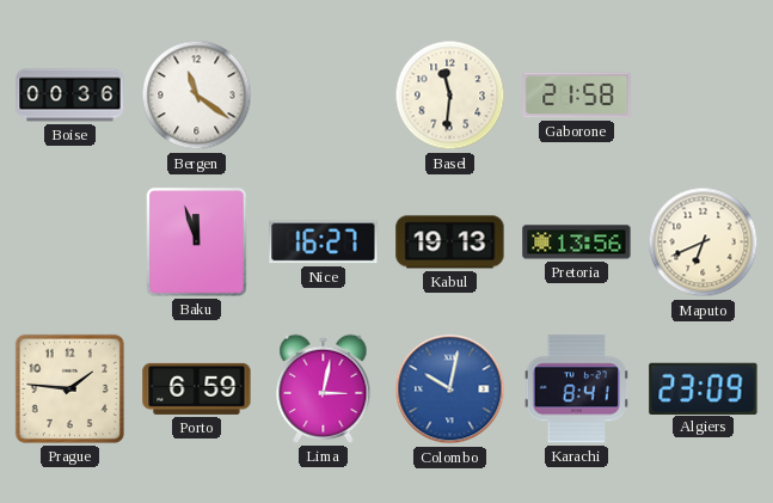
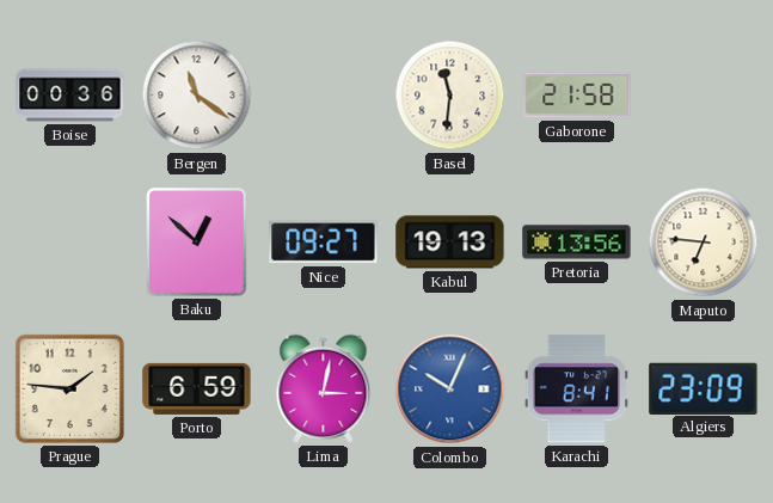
Baku: 11:57 -> 12:52
Nice: 16:27 -> 09:27
Maputo: 6:41 -> 6:46
Colombo: 10:02 -> 10:04
